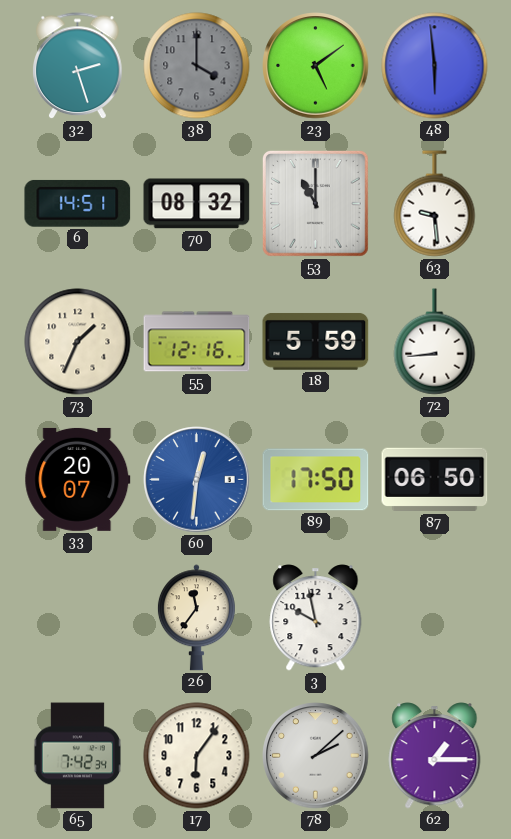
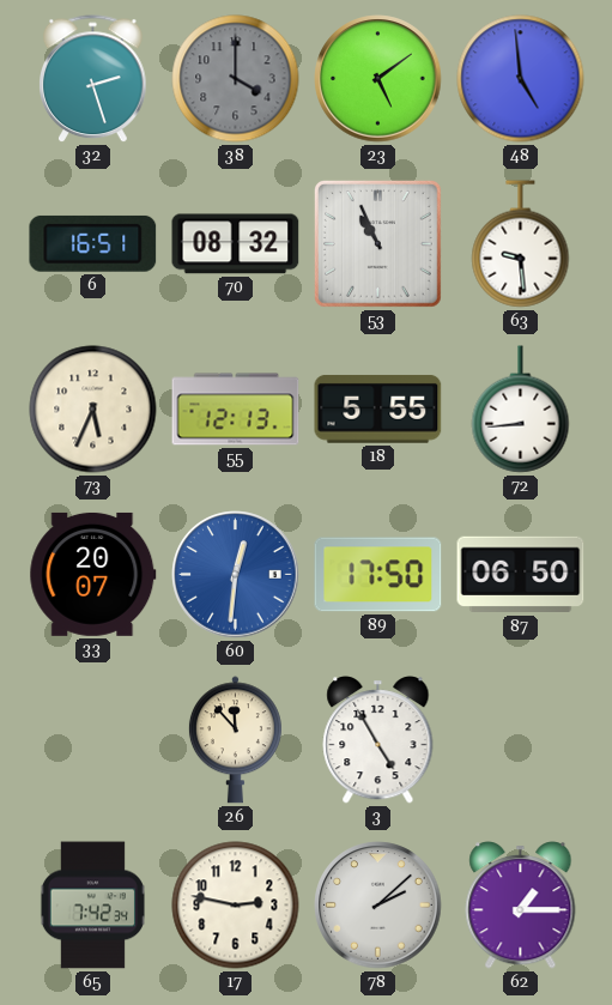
48: 5:59 -> 4:59
6: 14:51 -> 16:51
53: 11:00 -> 10:56
73: 1:34 -> 5:34
55: 12:16 -> 12:13
18: 5:59 -> 5:55
26: 11:36 -> 11:53
3: 9:58 -> 4:55
17: 6:06 -> 2:47
